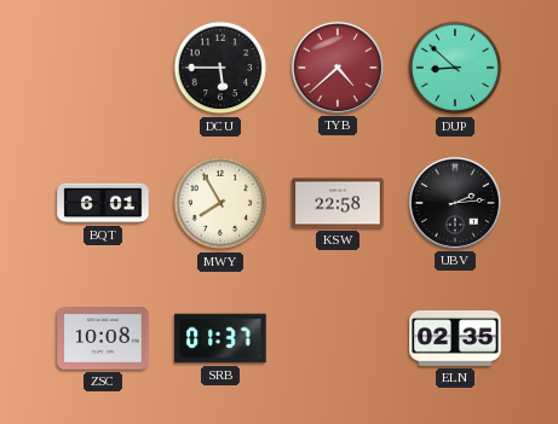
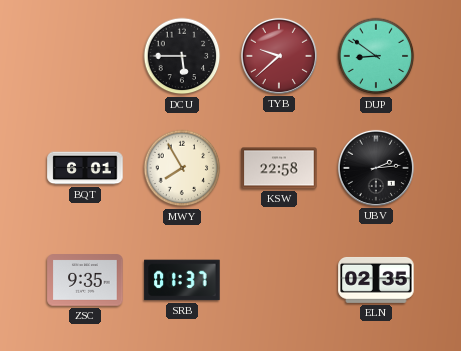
TYB: 4:38 -> 9:38
DUP: 8:52 -> 8:51
ZSC: 10:08 -> 9:35
